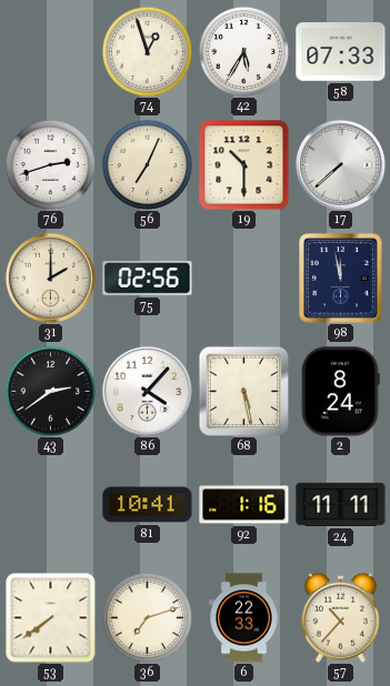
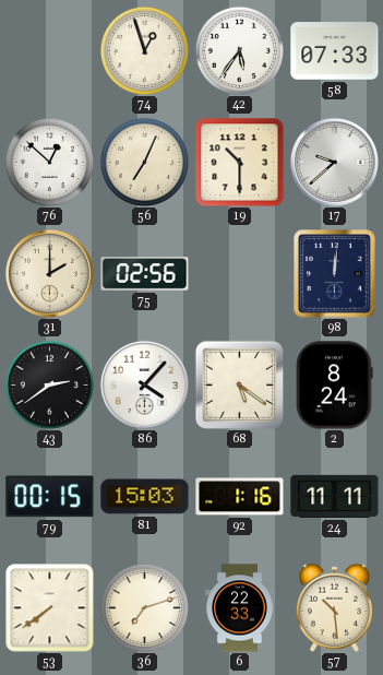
42: 5:35 -> 5:36
76: 2:42 -> 12:52
17: 7:38 -> 9:38
98: 11:58 -> 12:01
68: 5:28 -> 5:21
79: none -> 00:15
81: 10:41 -> 15:03
57: 10:37 -> 10:29
